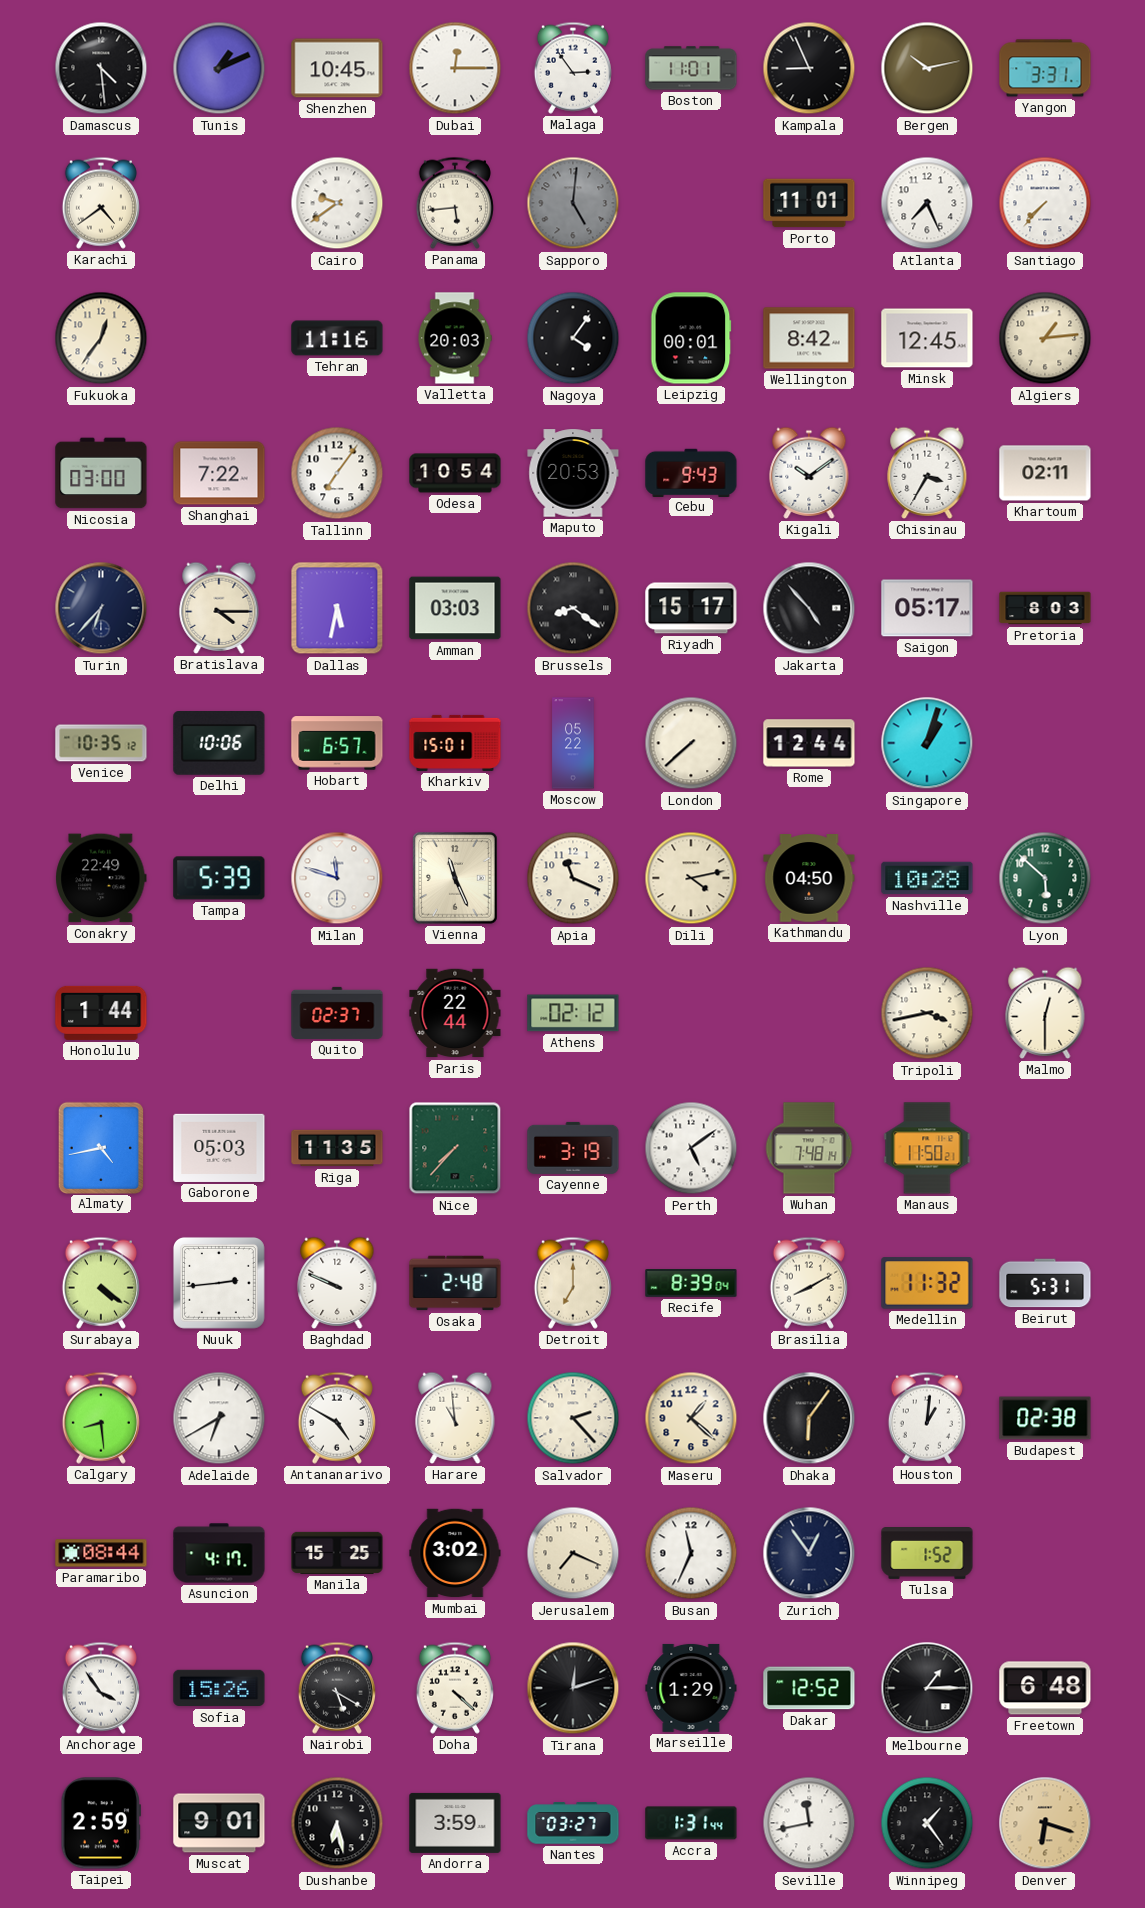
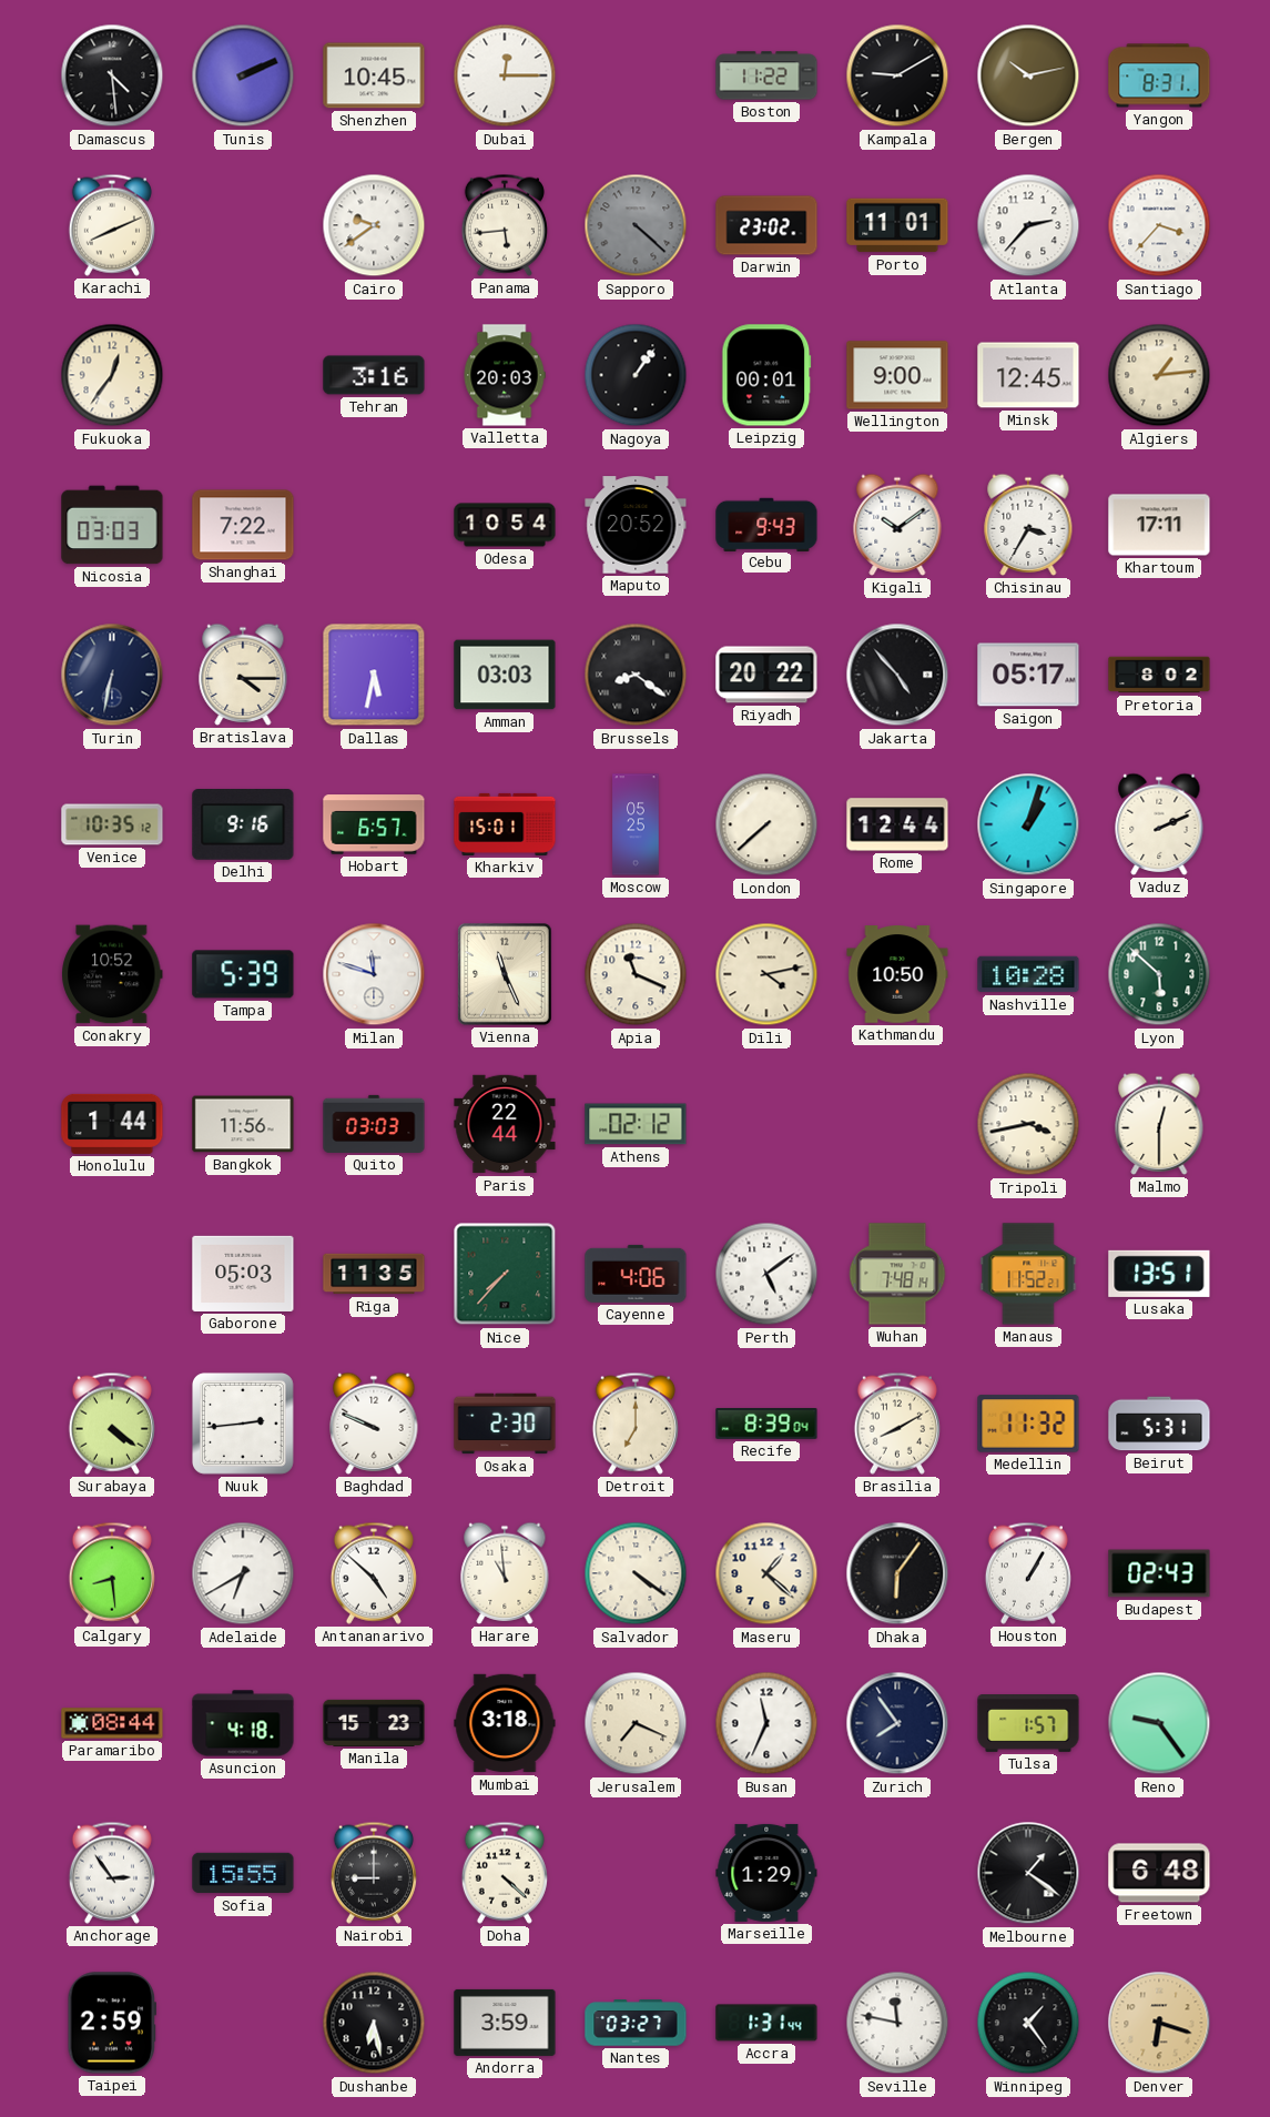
Tunis: 1:11 -> 2:11
Malaga: 2:54 -> none
Boston: 11:01 -> 11:22
Kampala: 8:56 -> 9:10
Yangon: 3:31 -> 8:31
Karachi: 4:39 -> 8:11
Sapporo: 5:01 -> 4:22
Darwin: none -> 23:02
Atlanta: 7:26 -> 2:37
Santiago: 7:37 -> 3:37
Tehran: 11:16 -> 3:16
Nagoya: 4:06 -> 1:06
Wellington: 8:42 -> 9:00
Nicosia: 03:00 -> 03:03
Tallinn: 7:06 -> none
Maputo: 20:53 -> 20:52
Khartoum: 02:11 -> 17:11
Turin: 6:37 -> 6:32
Riyadh: 15:17 -> 20:22
Pretoria: 8:03 -> 8:02
Delhi: 10:06 -> 9:16
Moscow: 05:22 -> 05:25
Vaduz: none -> 2:11
Conakry: 22:49 -> 10:52
Kathmandu: 04:50 -> 10:50
Bangkok: none -> 11:56
Quito: 02:37 -> 03:03
Almaty: 4:43 -> none
Cayenne: 3:19 -> 4:06
Manaus: 11:50 -> 11:52
Lusaka: none -> 13:51
Osaka: 2:48 -> 2:30
Antananarivo: 4:50 -> 4:52
Salvador: 2:23 -> 4:21
Houston: 1:01 -> 1:05
Budapest: 02:38 -> 02:43
Asuncion: 4:17 -> 4:18
Manila: 15:25 -> 15:23
Mumbai: 3:02 -> 3:18
Zurich: 12:54 -> 7:54
Tulsa: 1:52 -> 1:57
Reno: none -> 9:24
Anchorage: 3:54 -> 2:54
Sofia: 15:26 -> 15:55
Nairobi: 5:20 -> 9:00
Tirana: 12:12 -> none
Dakar: 12:52 -> none
Melbourne: 1:15 -> 1:21
Muscat: 9:01 -> none
Seville: 11:43 -> 11:47
